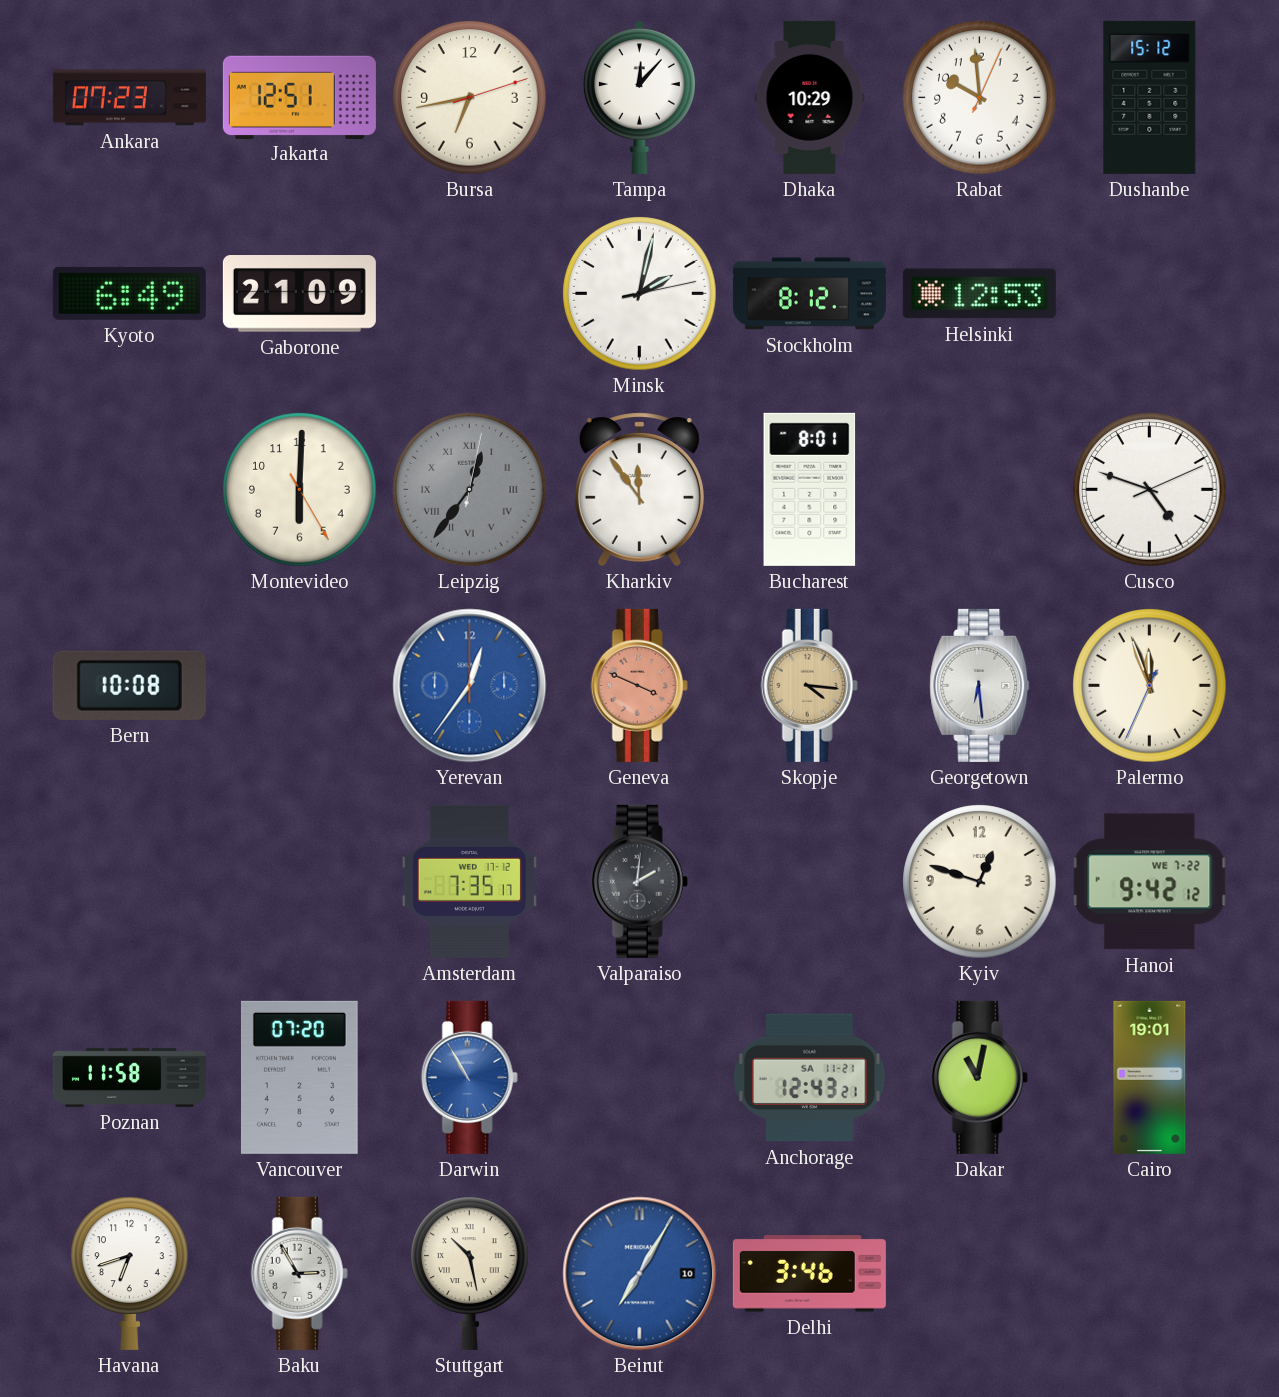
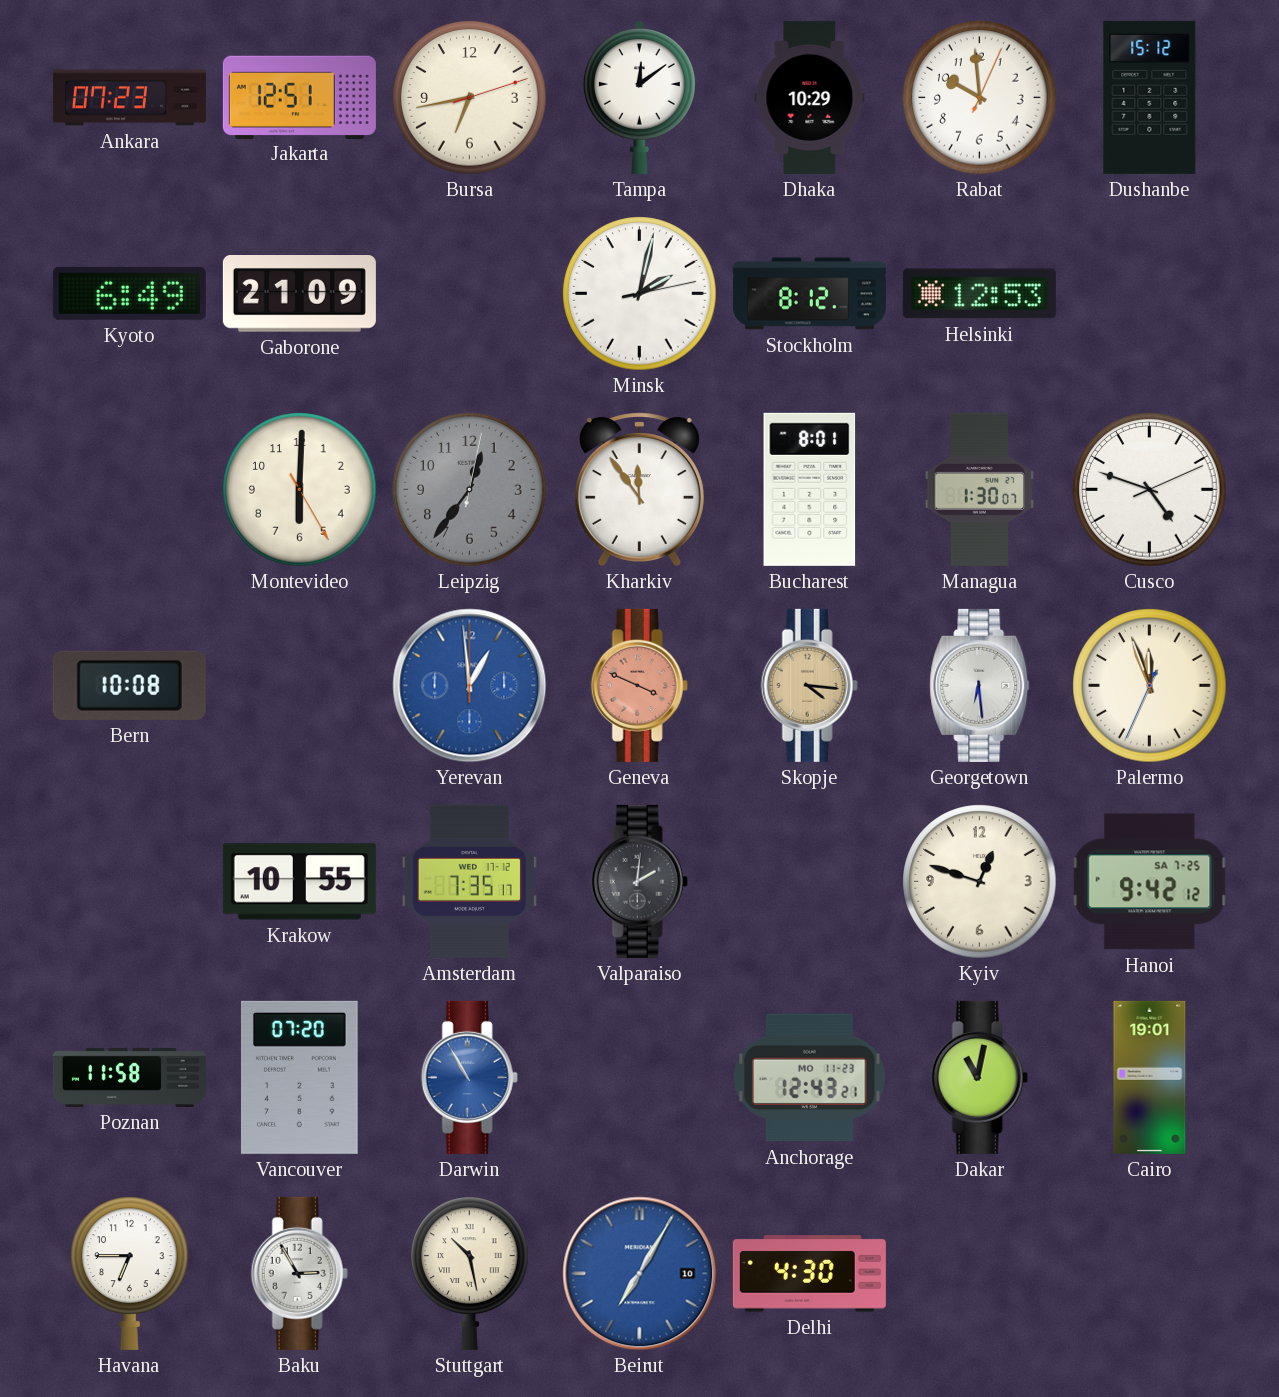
Tampa: 12:07 -> 12:09
Leipzig numerals: Roman -> Arabic
Managua: none -> 1:30
Yerevan: 12:36 -> 12:59
Krakow: none -> 10:55
Hanoi date: WE 7-22 -> SA 7-25
Anchorage date: SA 11-21 -> MO 11-23
Havana: 6:42 -> 6:45
Delhi: 3:46 -> 4:30
